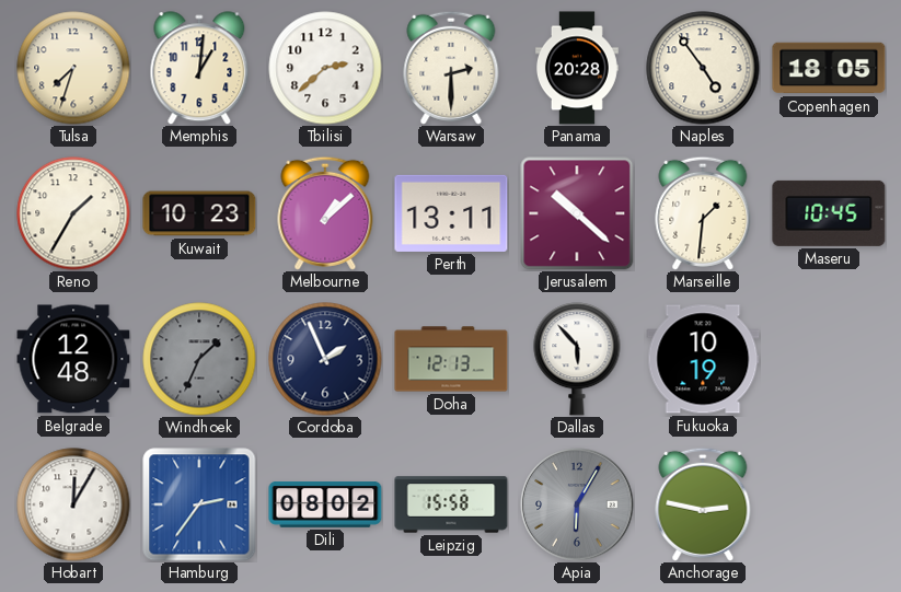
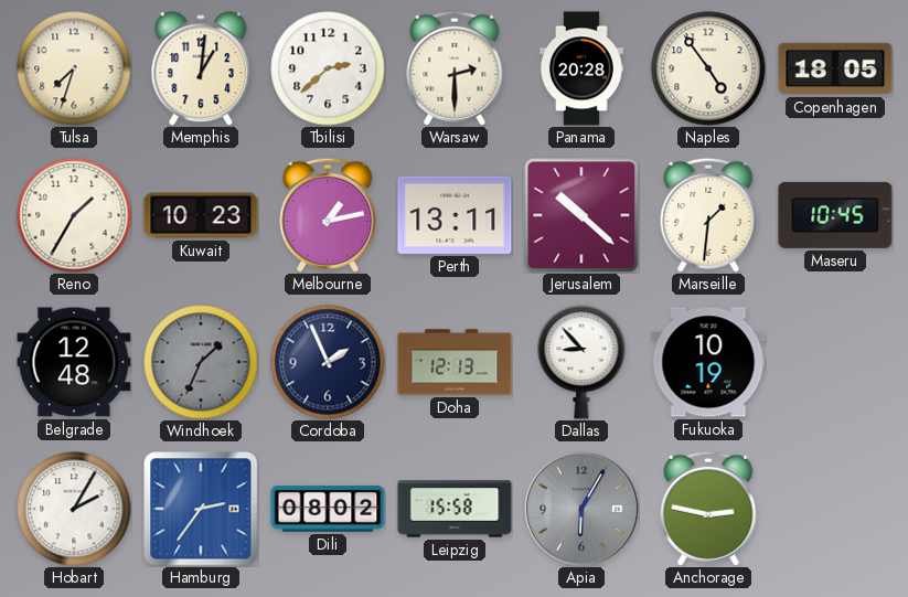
Melbourne: 1:08 -> 1:13
Dallas: 5:53 -> 8:53
Hobart: 12:05 -> 2:05
